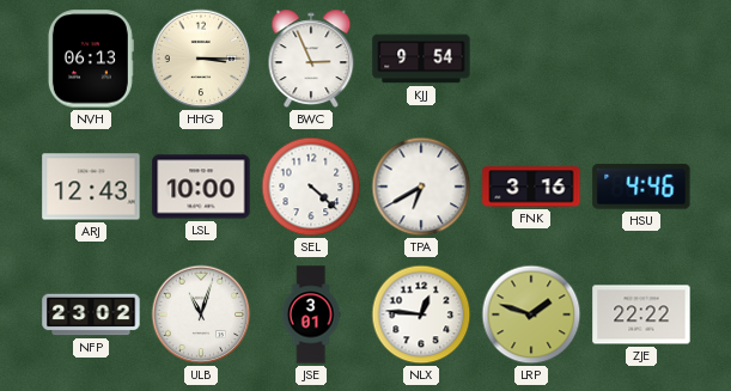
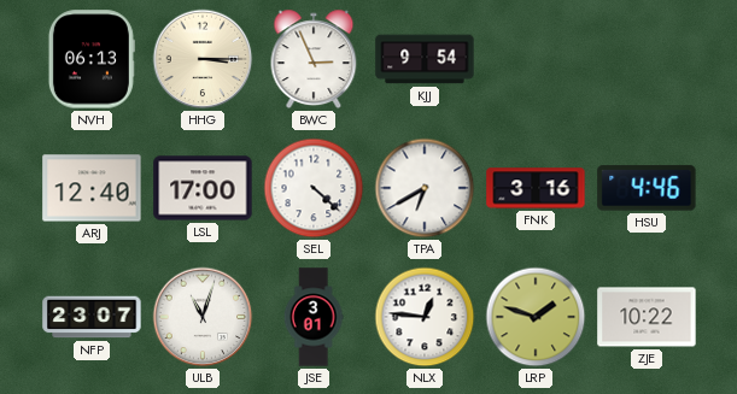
ARJ: 12:43 -> 12:40
LSL: 10:00 -> 17:00
NFP: 23:02 -> 23:07
ZJE: 22:22 -> 10:22
